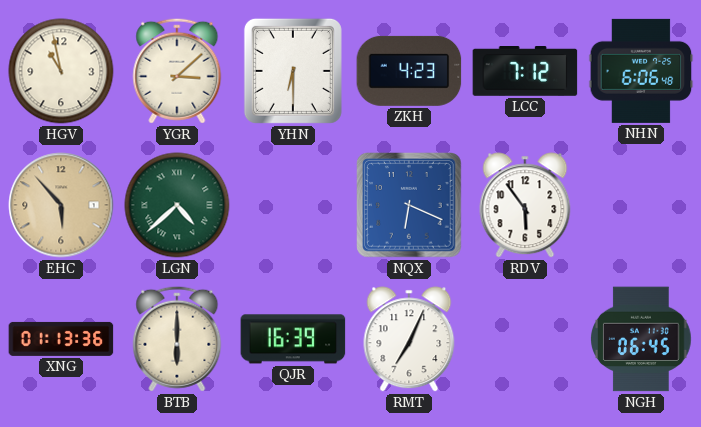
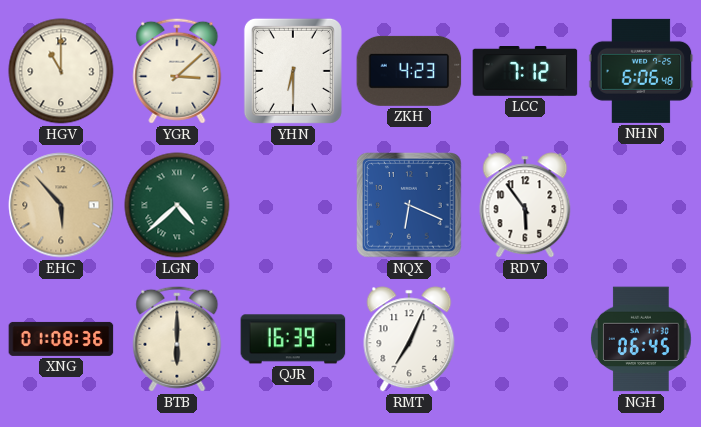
HGV: 10:58 -> 11:00
XNG: 01:13 -> 01:08
